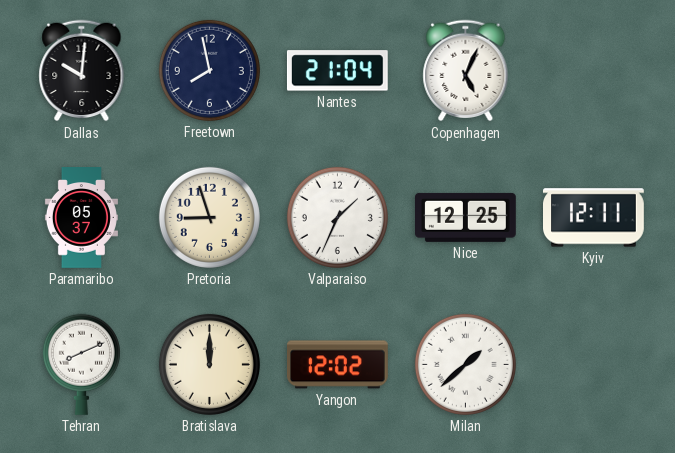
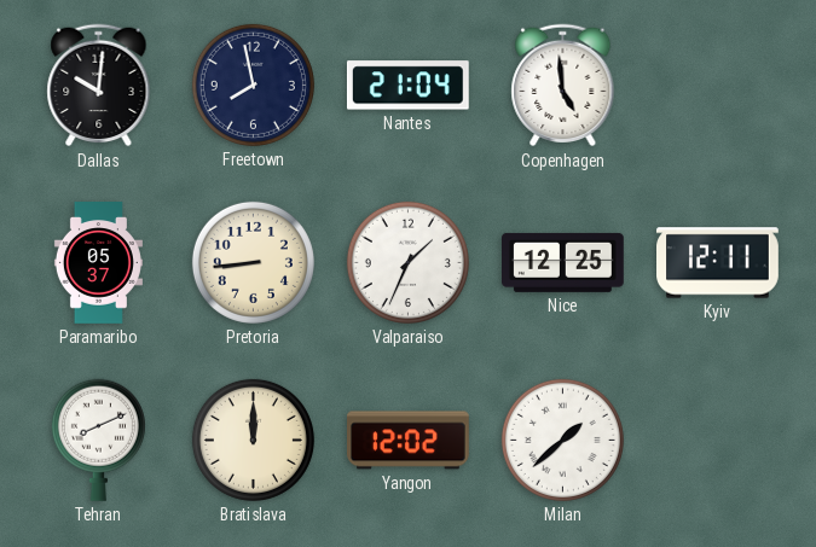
Copenhagen: 5:04 -> 4:59
Pretoria: 8:57 -> 8:44
